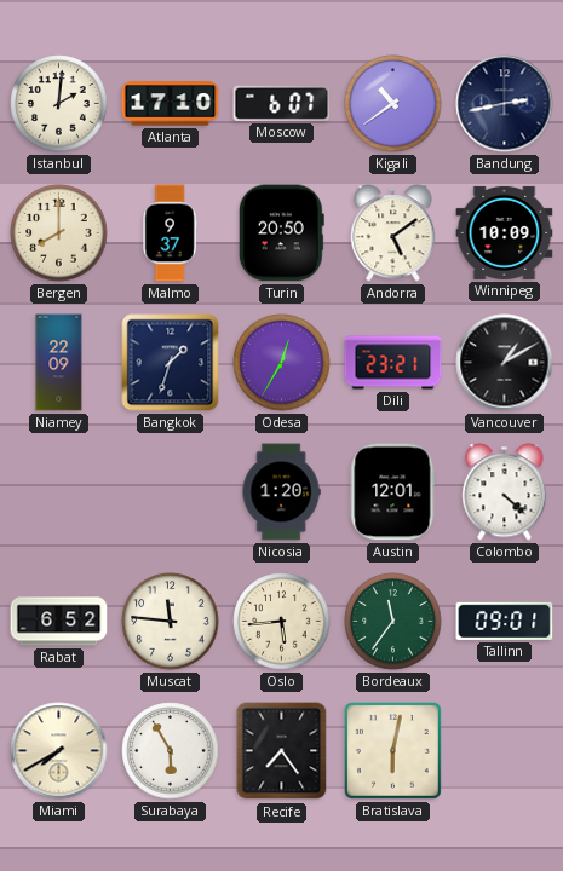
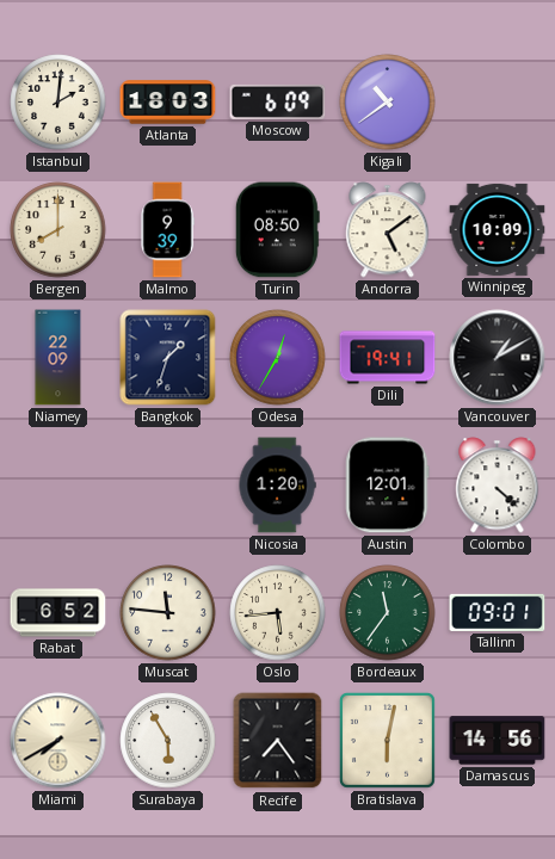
Atlanta: 17:10 -> 18:03
Moscow: 6:07 -> 6:09
Bandung: 2:43 -> none
Malmo: 9:37 -> 9:39
Turin: 20:50 -> 08:50
Dili: 23:21 -> 19:41
Damascus: none -> 14:56
